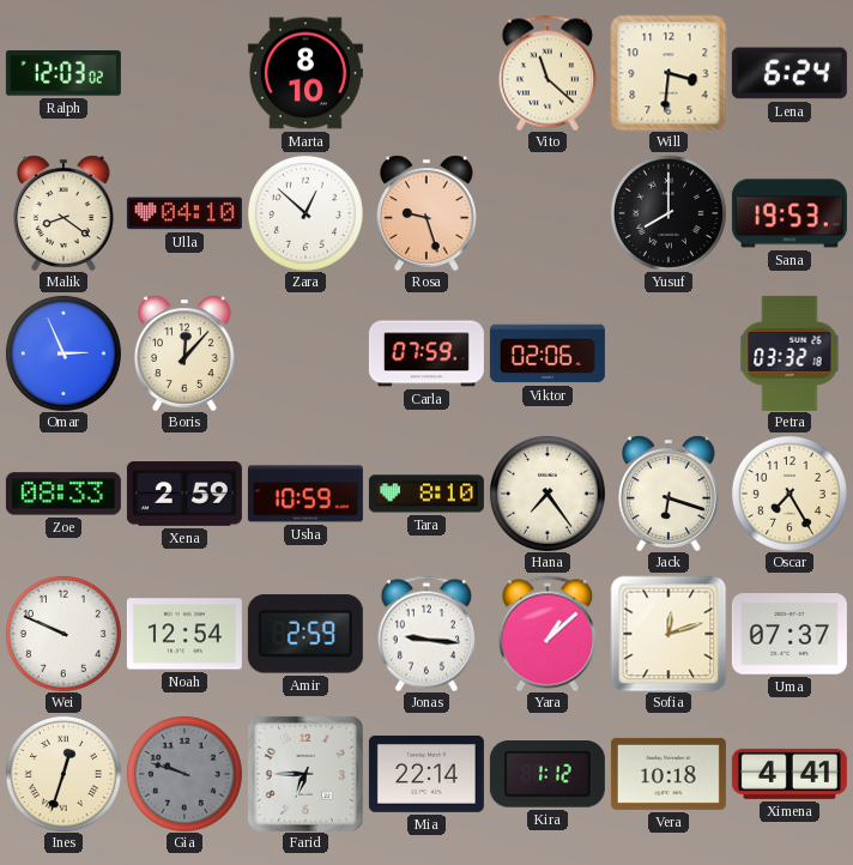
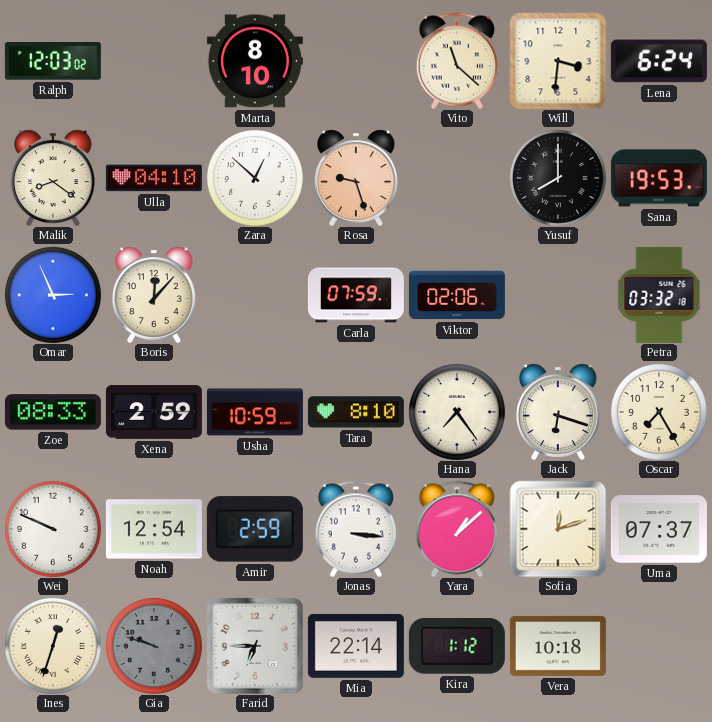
Jonas: 9:16 -> 3:16
Ximena: 4:41 -> none
